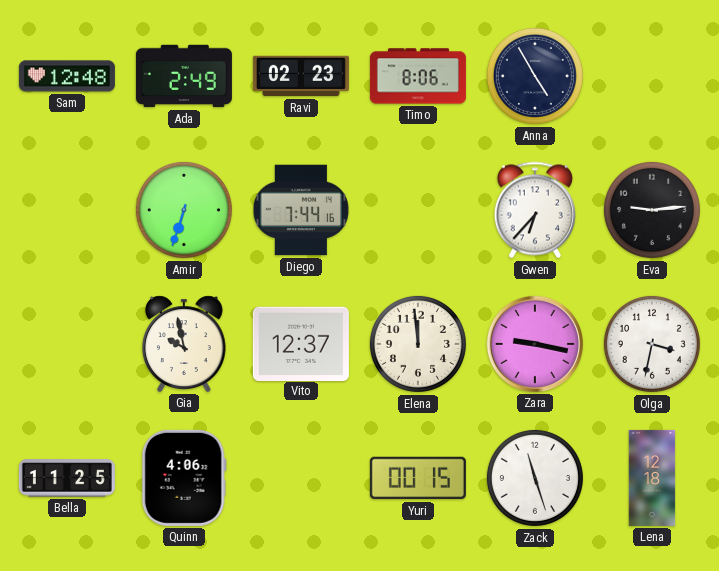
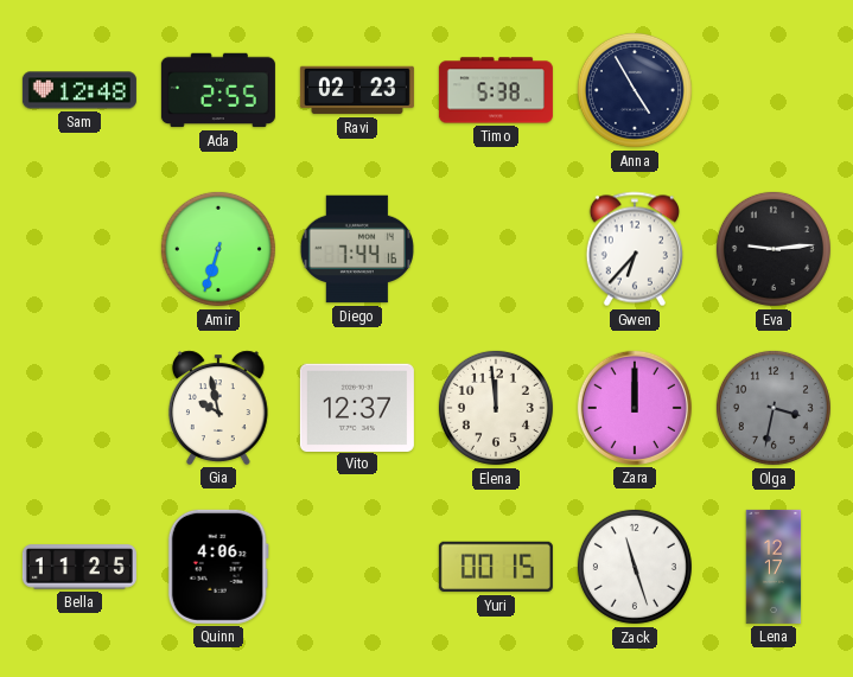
Ada: 2:49 -> 2:55
Timo: 8:06 -> 5:38
Zara: 9:17 -> 12:00
Olga dial: white -> grey
Lena: 12:18 -> 12:17
